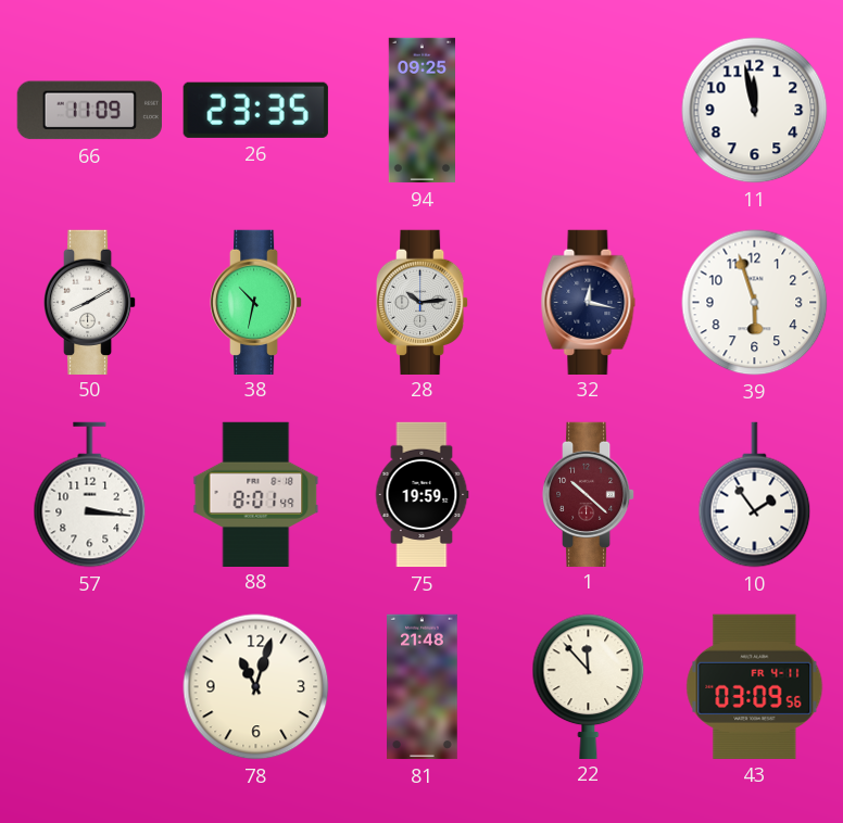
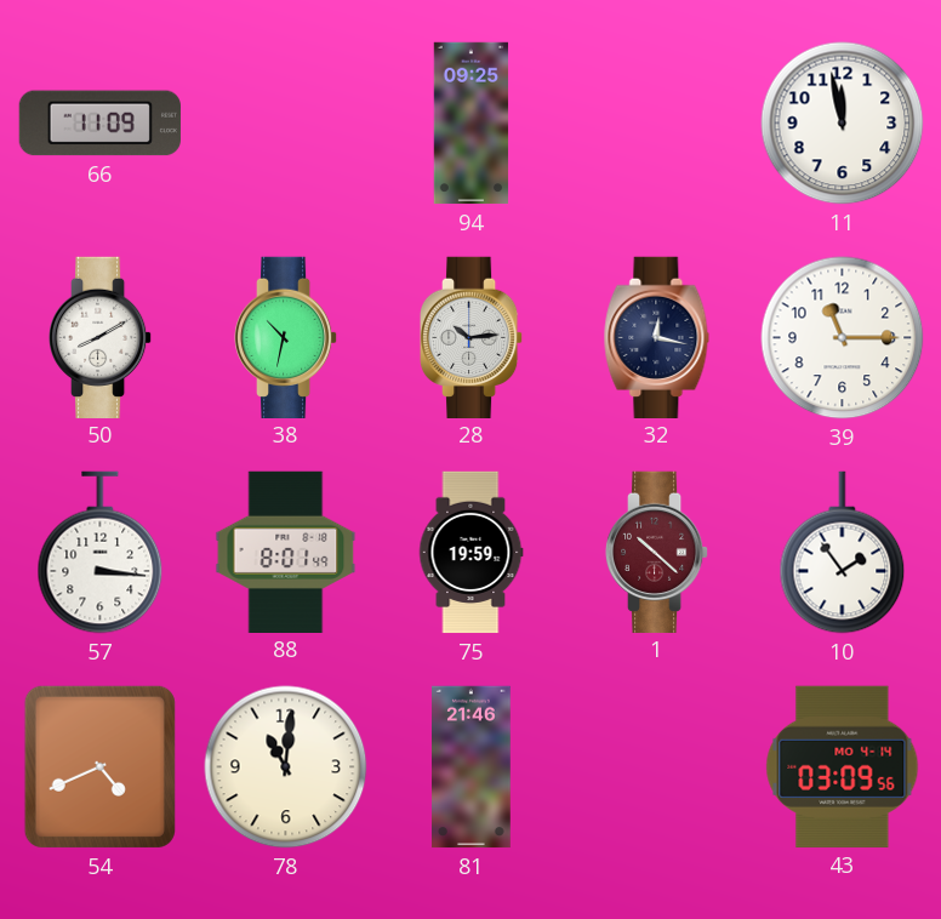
26: 23:35 -> none
39: 5:57 -> 11:15
54: none -> 4:41
78: 11:03 -> 11:01
81: 21:48 -> 21:46
22: 11:53 -> none
43 date: FR 4-11 -> MO 4-14
